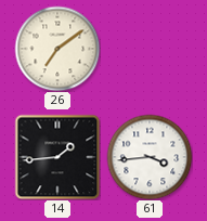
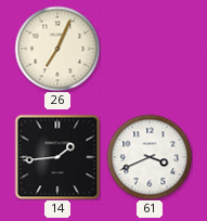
26: 7:09 -> 7:04
61: 3:44 -> 3:41
